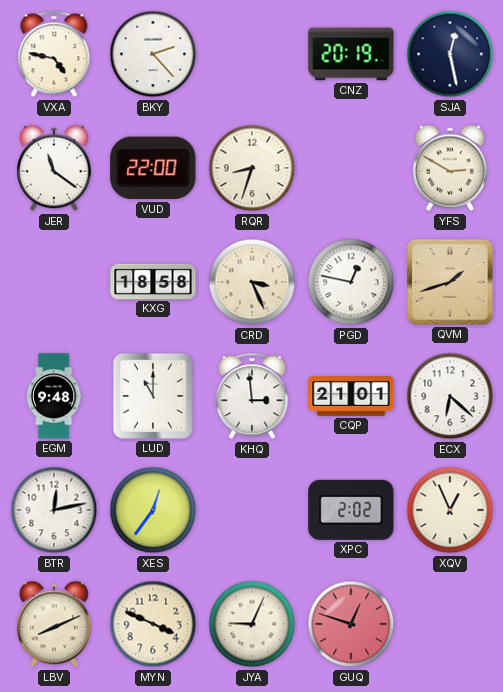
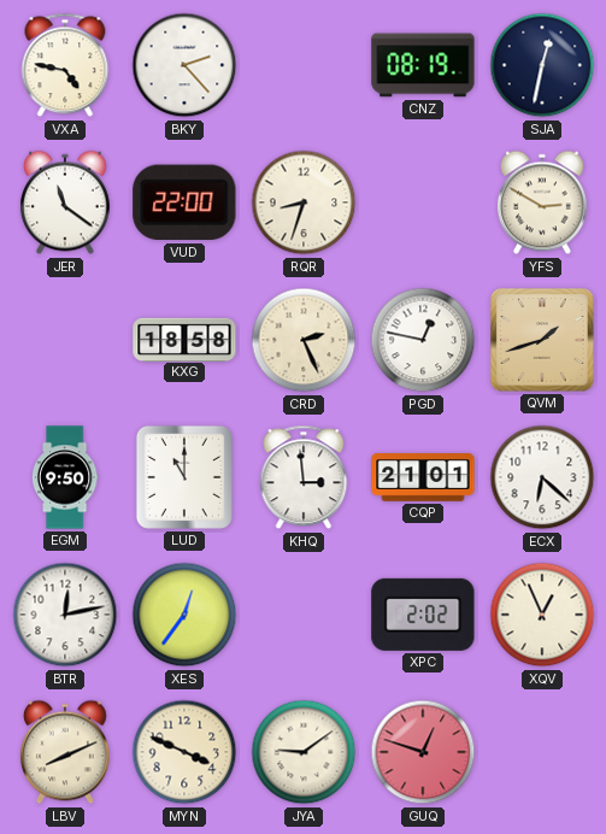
CNZ: 20:19 -> 08:19
SJA: 12:28 -> 12:32
CRD: 3:26 -> 2:26
EGM: 9:48 -> 9:50
JYA: 9:04 -> 9:09
